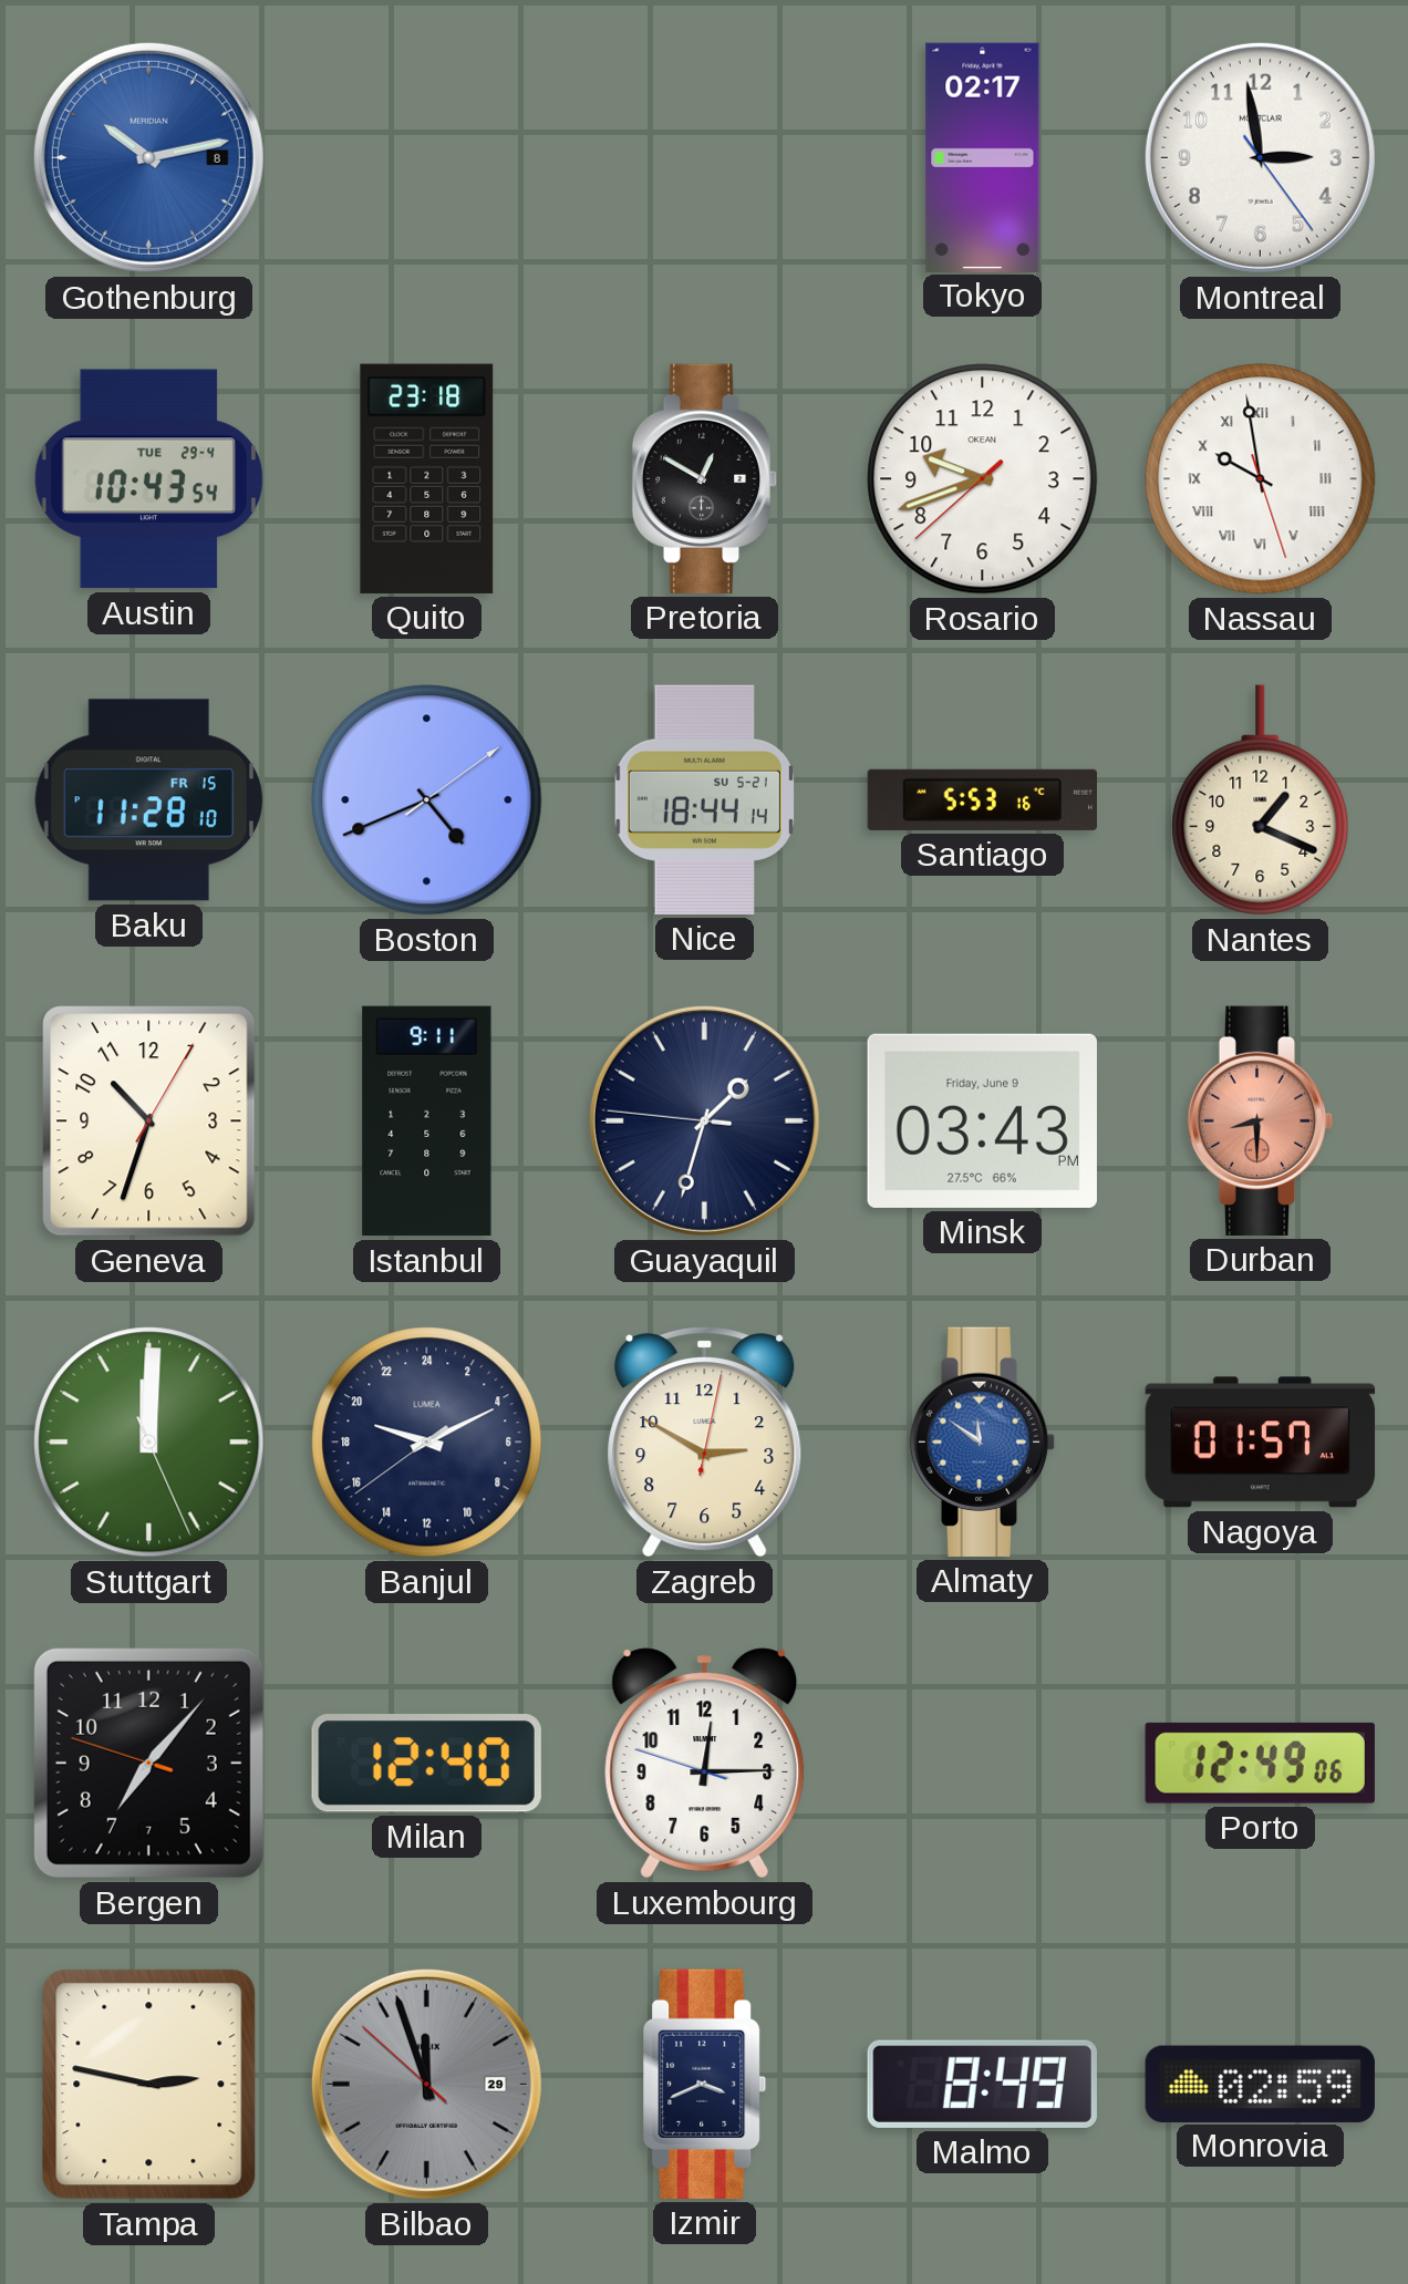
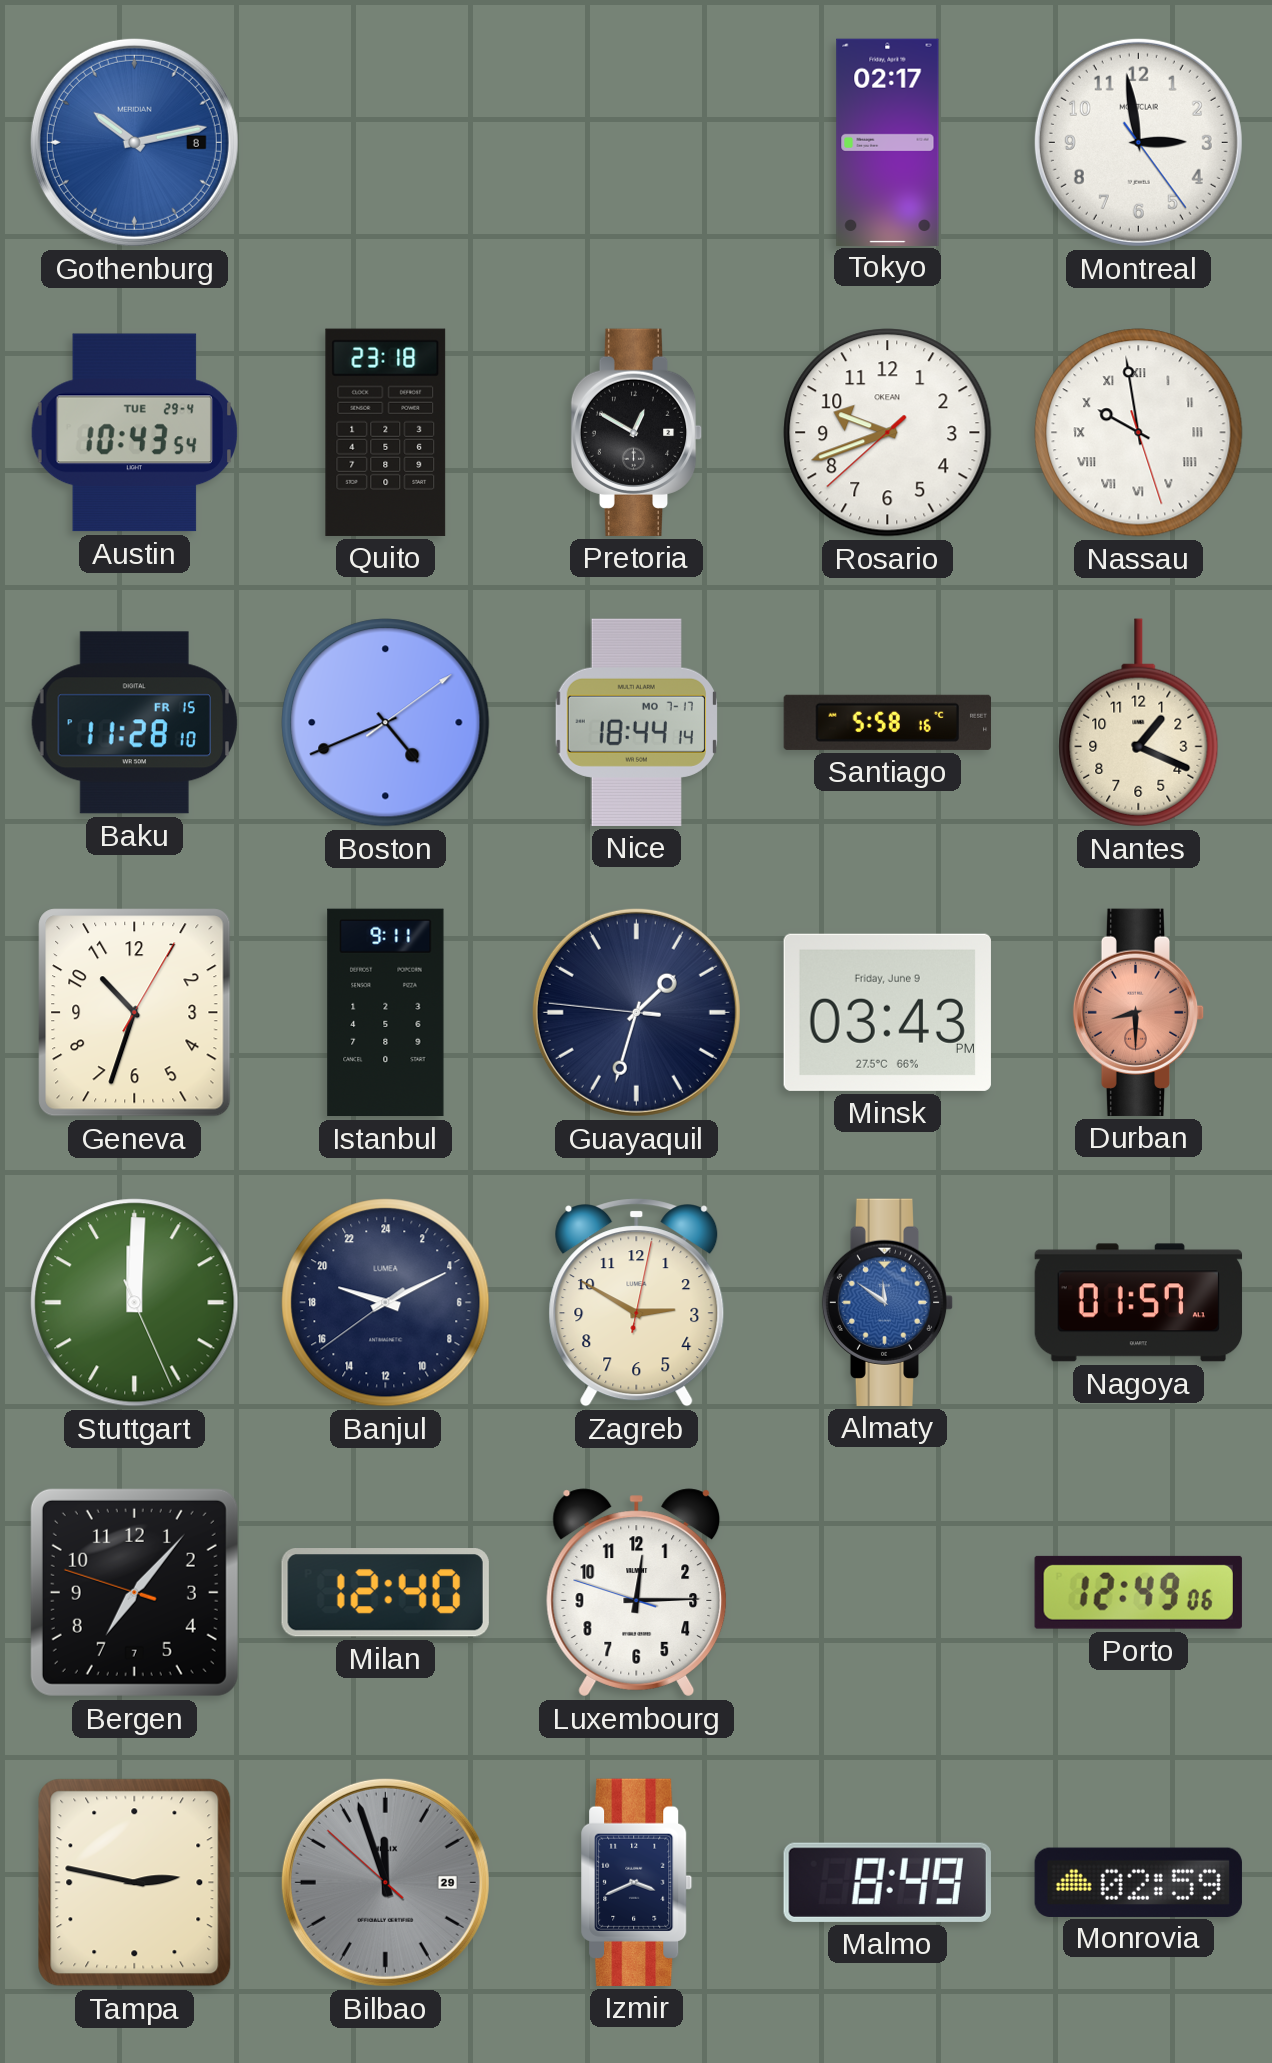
Nice date: SU 5-21 -> MO 7-17
Santiago: 5:53 -> 5:58
